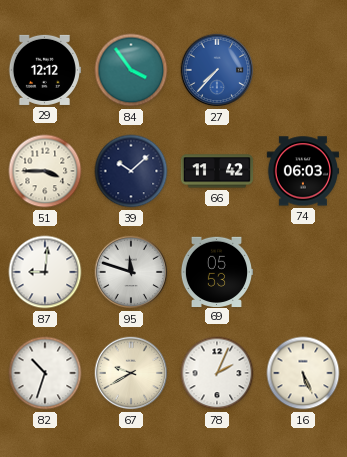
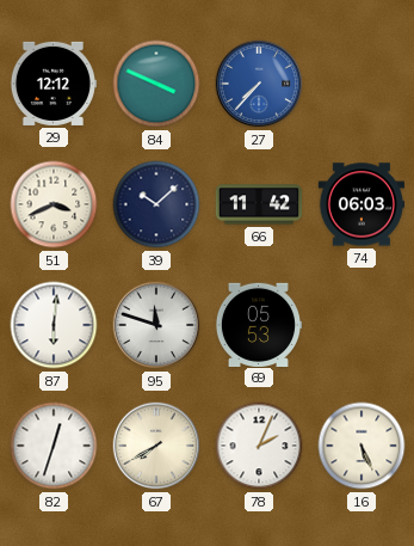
84: 3:54 -> 3:49
51: 3:45 -> 3:41
87: 9:01 -> 6:01
82: 10:33 -> 12:33
67: 9:40 -> 7:40
